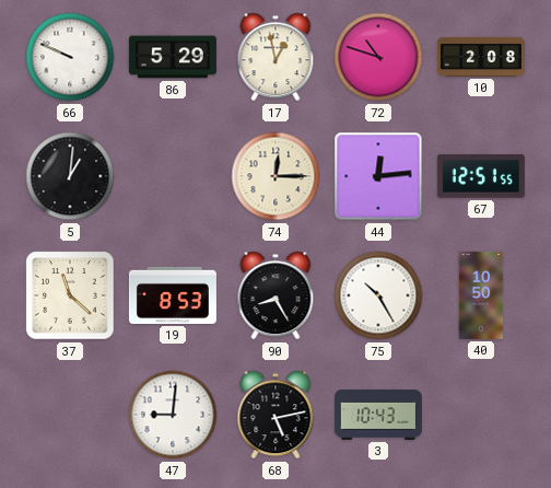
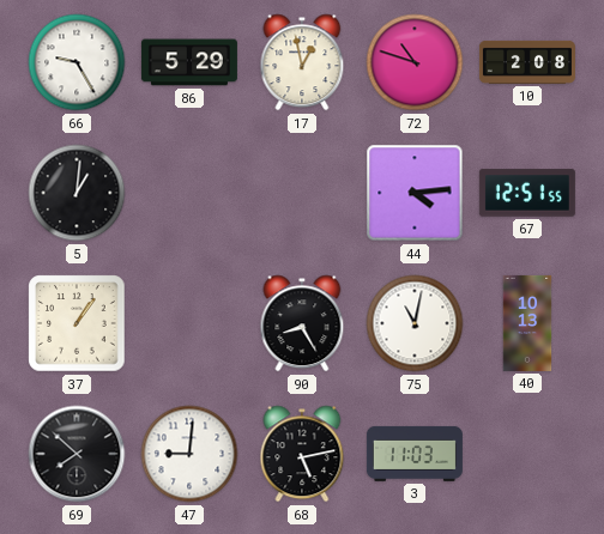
66: 9:49 -> 9:25
74: 12:15 -> none
44: 12:14 -> 4:14
37: 11:22 -> 1:06
19: 8:53 -> none
75: 10:25 -> 11:02
40: 10:50 -> 10:13
69: none -> 7:52
3: 10:43 -> 11:03
